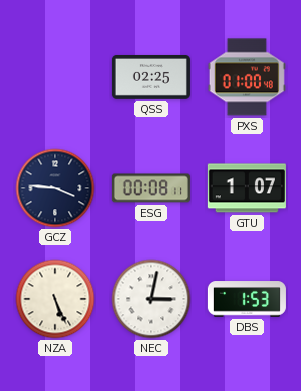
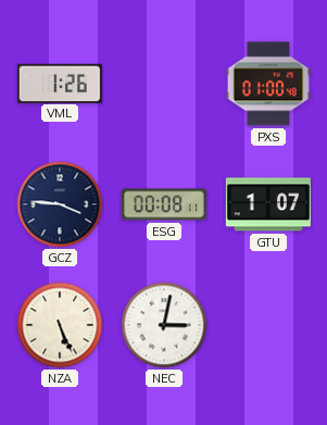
VML: none -> 1:26
QSS: 02:25 -> none
DBS: 1:53 -> none
